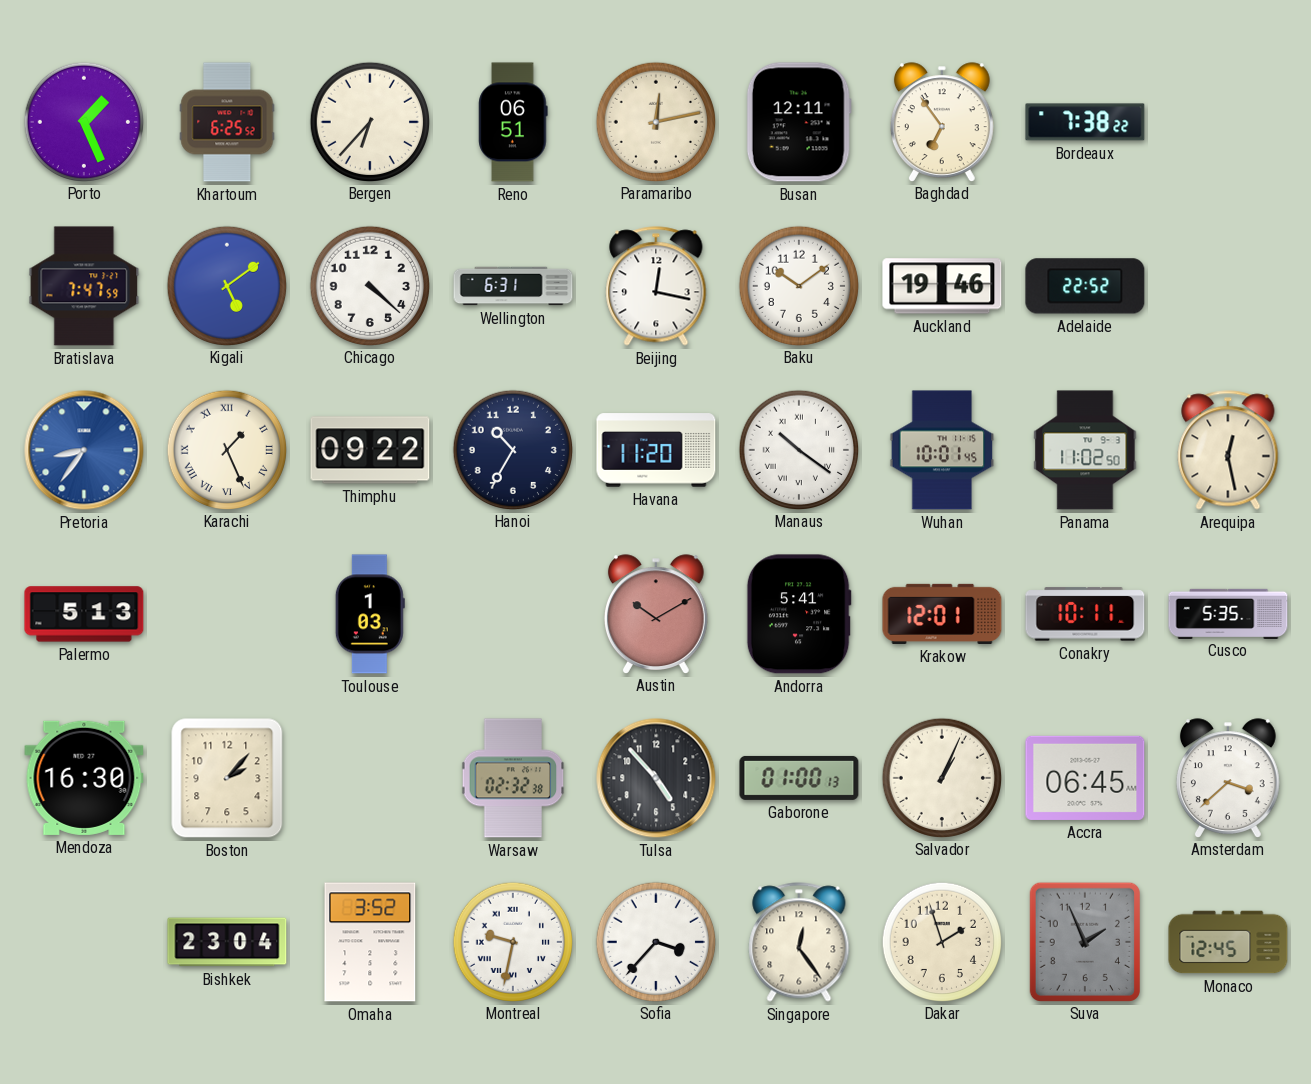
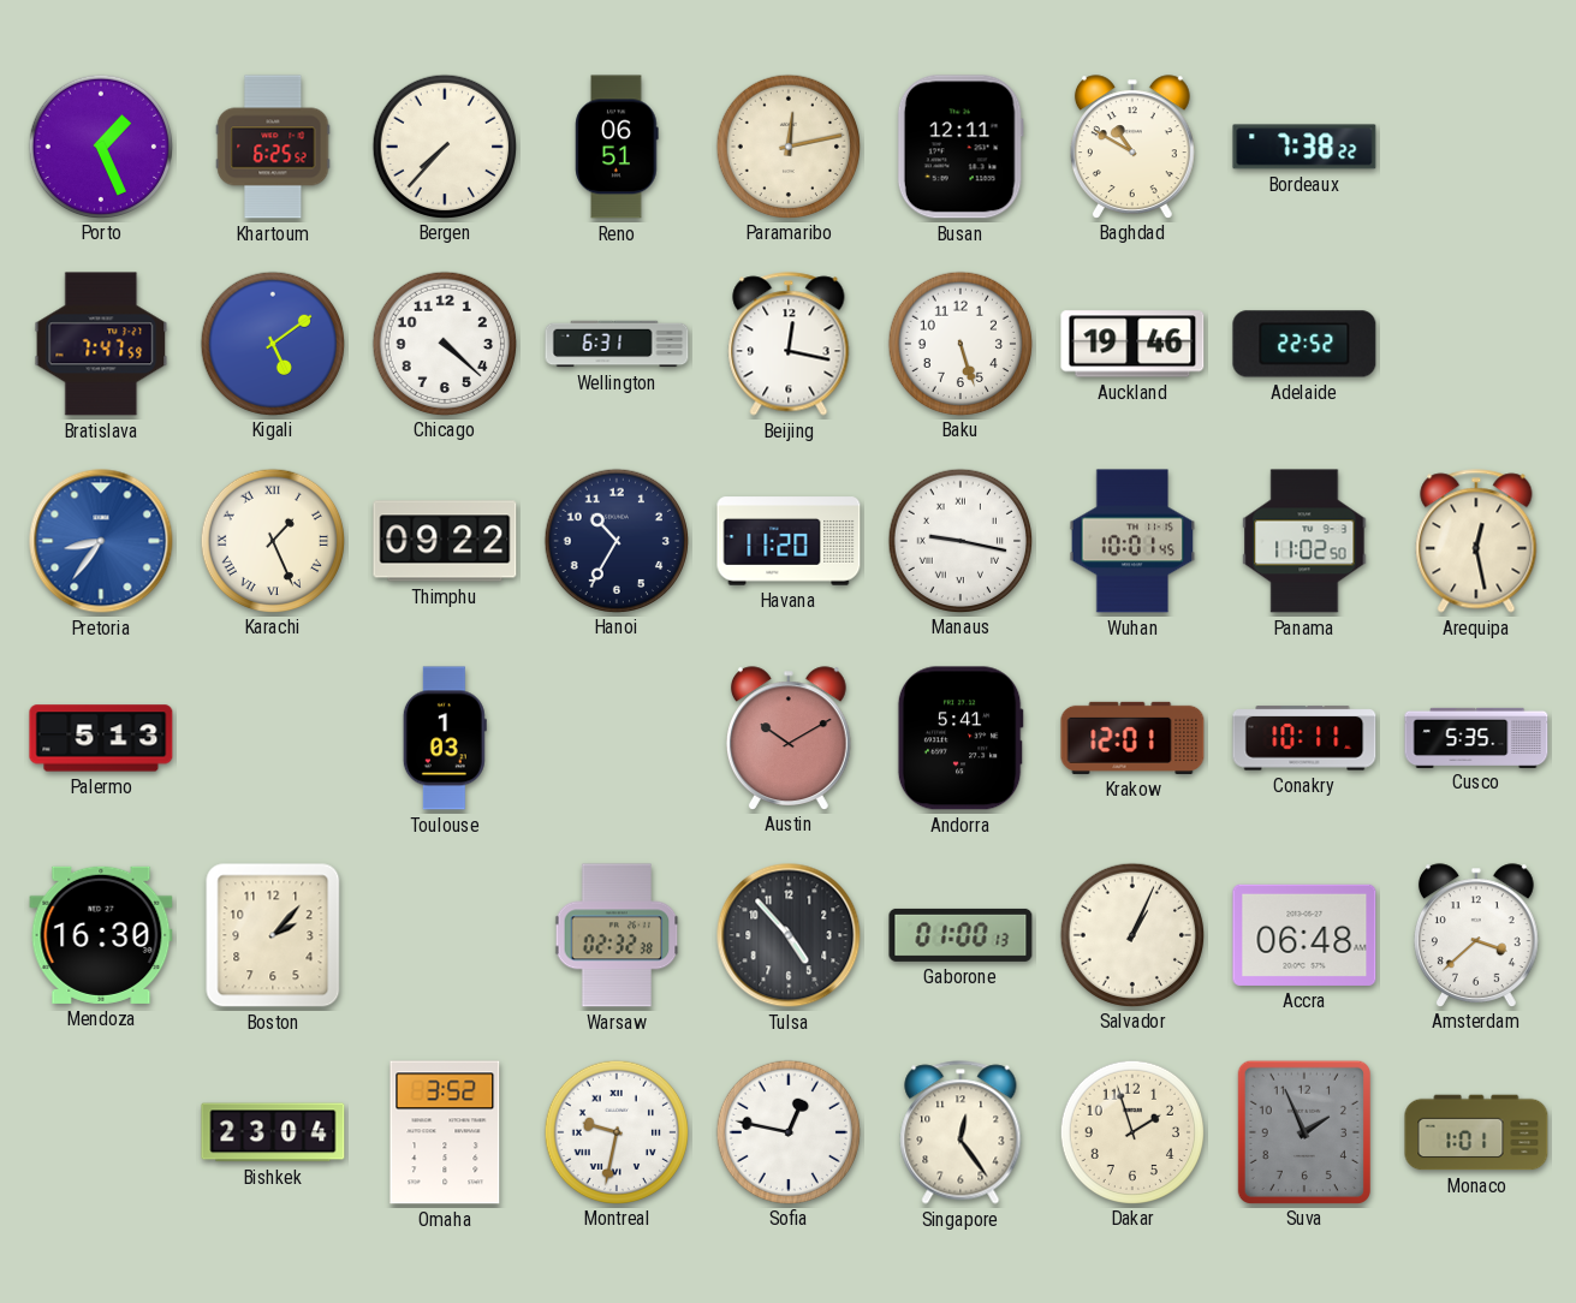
Bergen: 6:37 -> 7:37
Baghdad: 6:54 -> 10:50
Baku: 10:09 -> 5:27
Manaus: 10:21 -> 9:17
Accra: 06:45 -> 06:48
Sofia: 3:37 -> 12:47
Monaco: 12:45 -> 1:01
